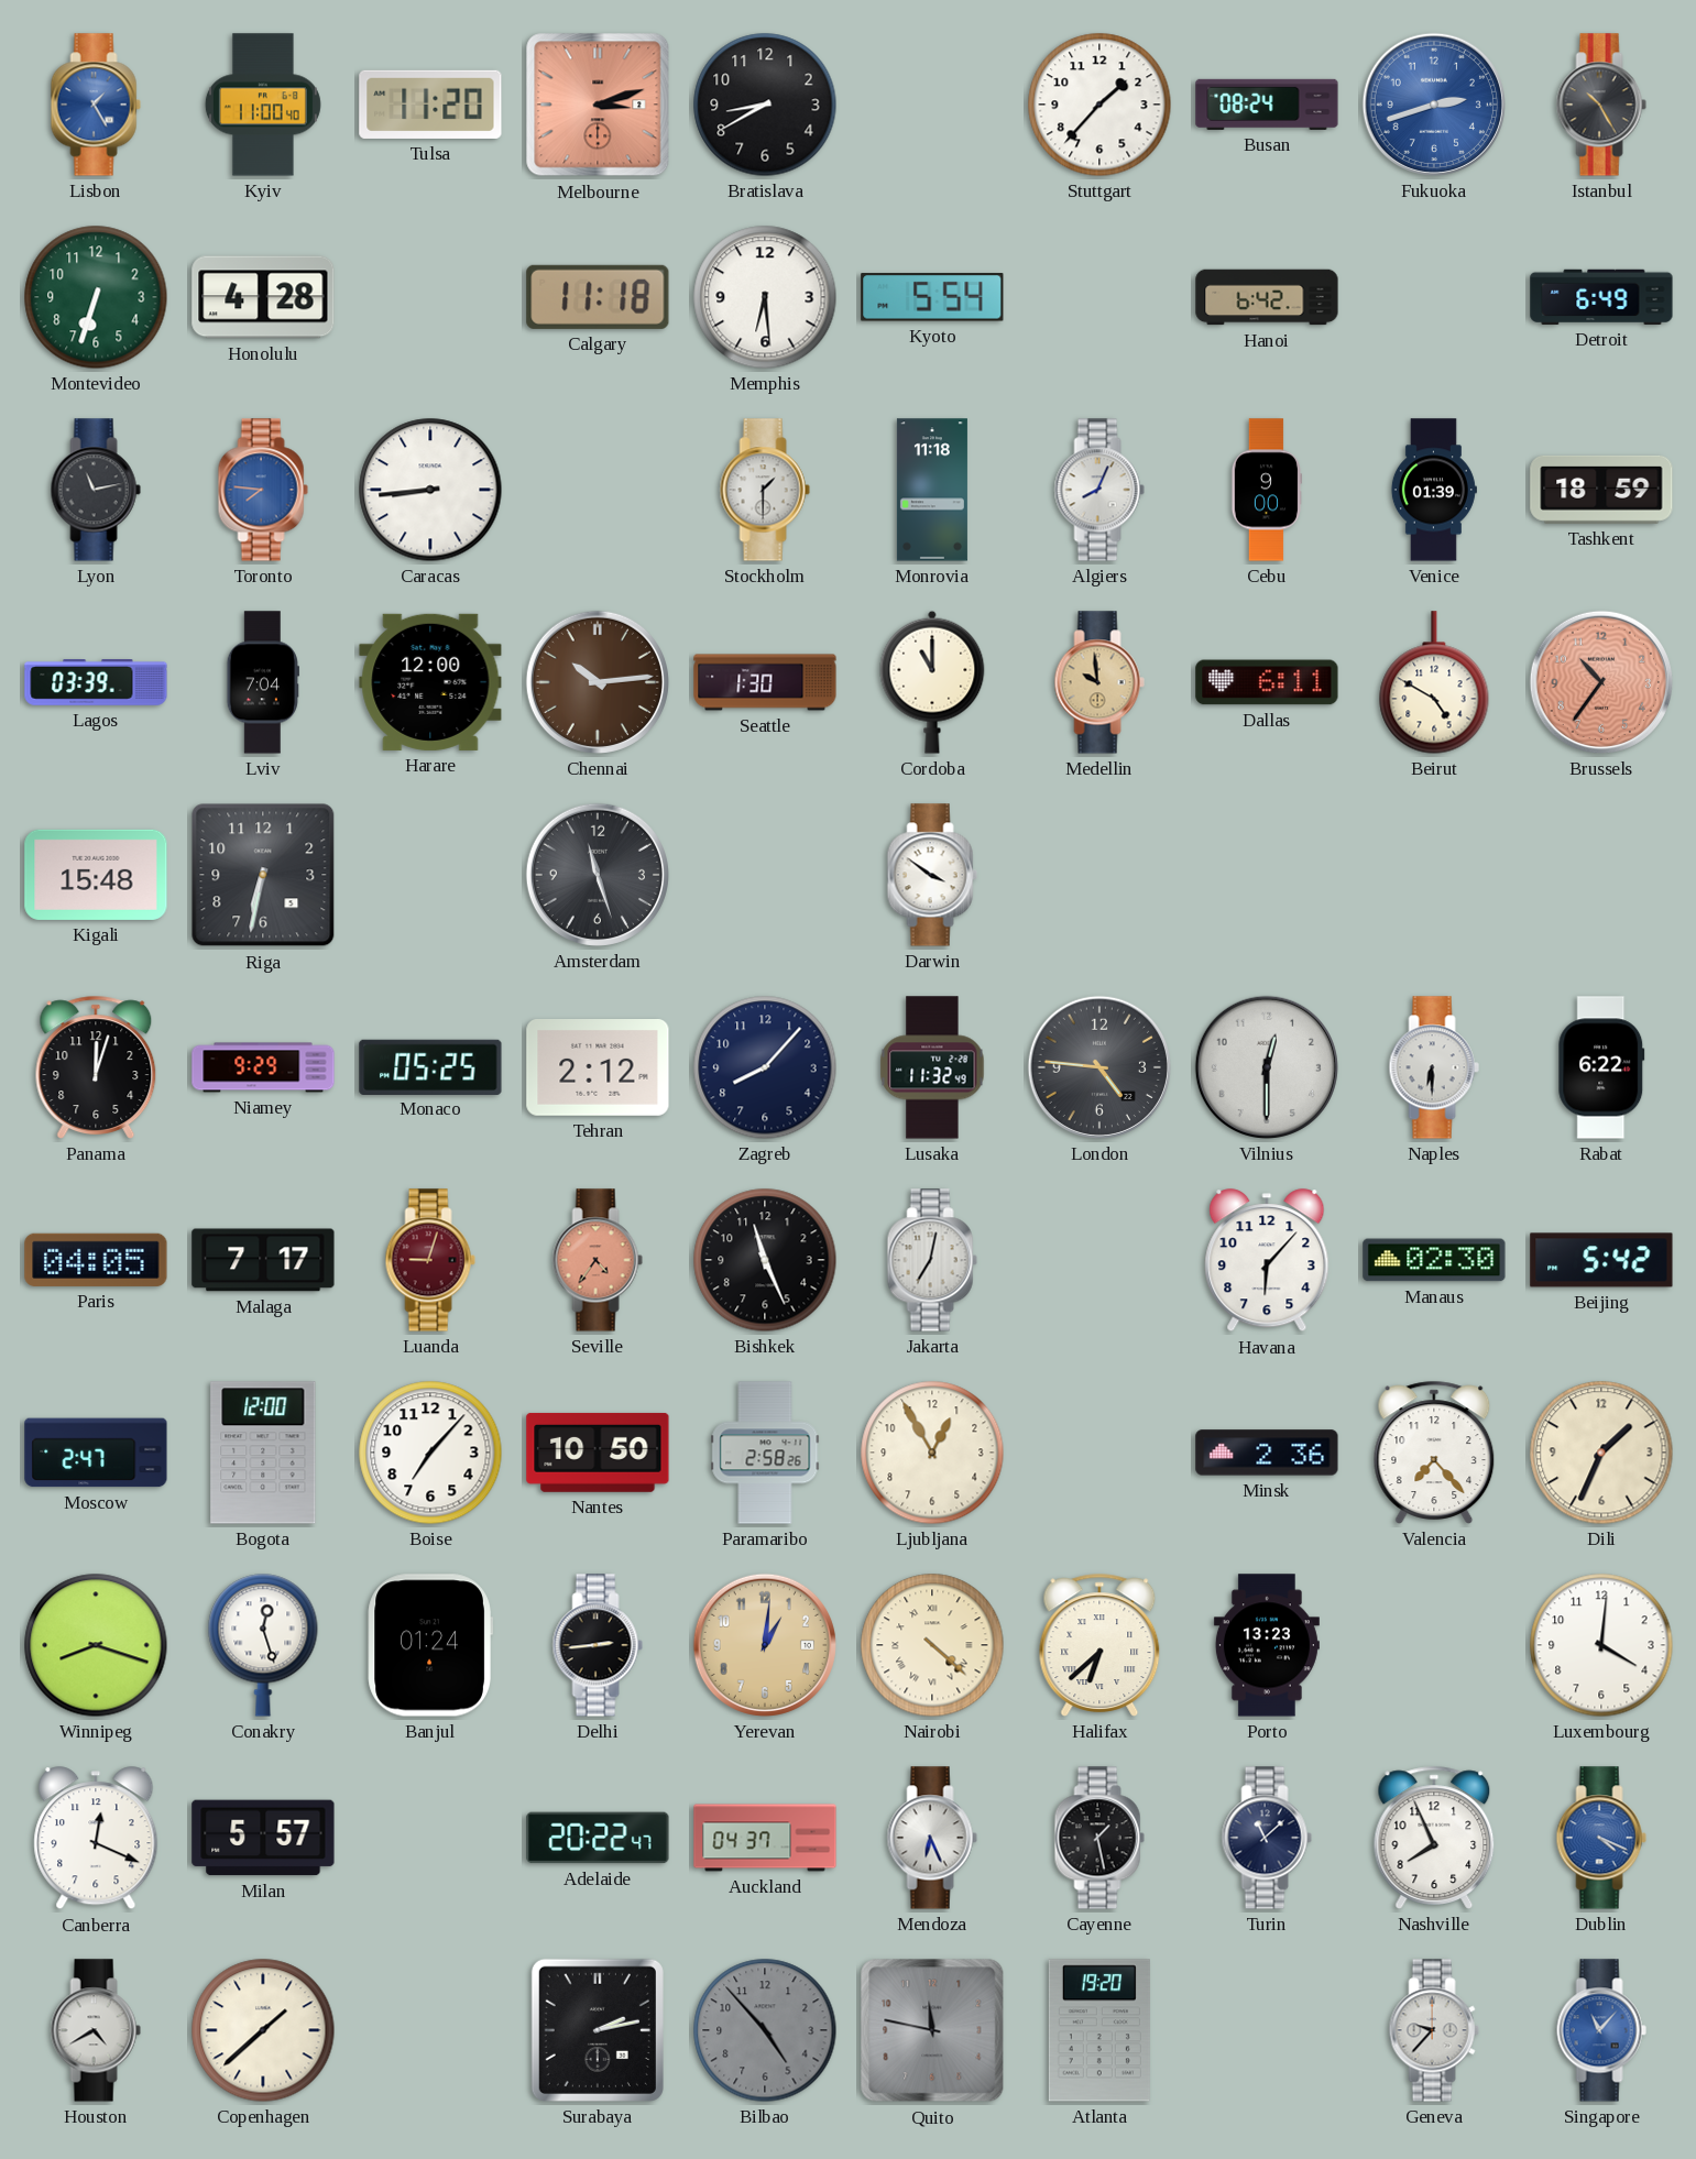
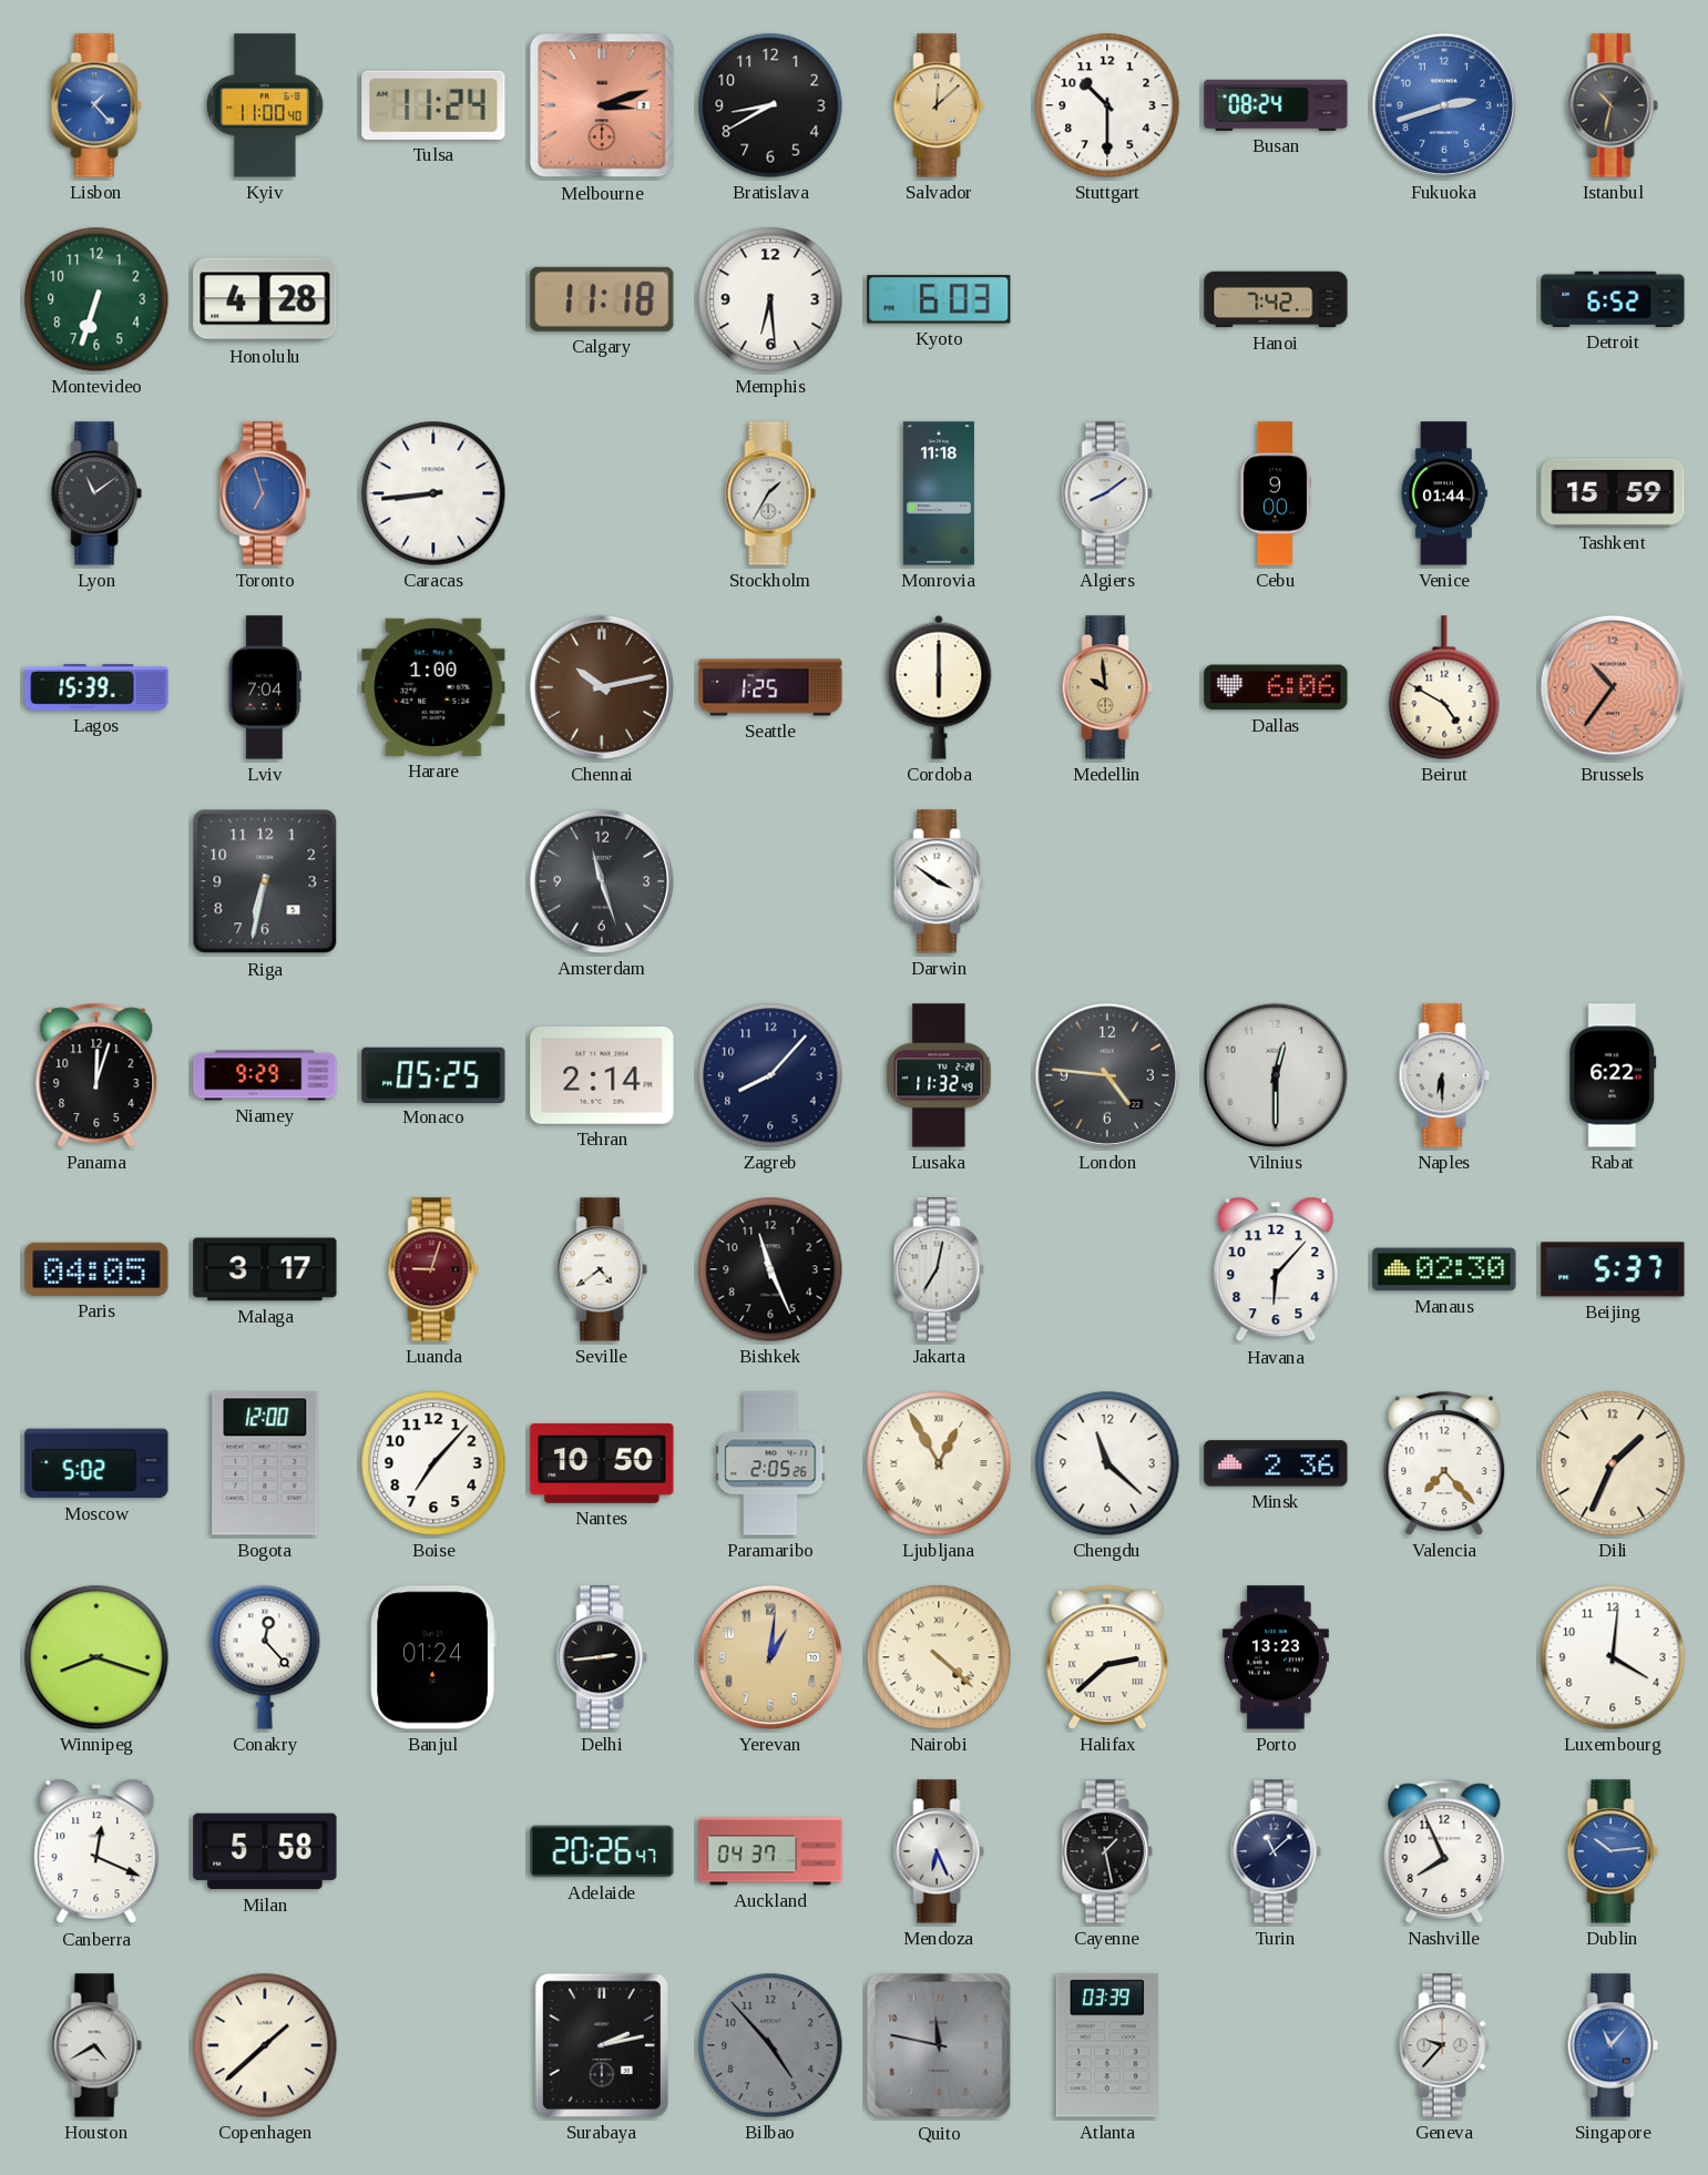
Lisbon: 1:25 -> 1:23
Tulsa: 11:20 -> 11:24
Salvador: none -> 12:08
Stuttgart: 1:37 -> 10:30
Istanbul: 10:25 -> 10:32
Kyoto: 5:54 -> 6:03
Hanoi: 6:42 -> 7:42
Detroit: 6:49 -> 6:52
Lyon: 11:13 -> 11:09
Toronto: 7:46 -> 6:57
Stockholm: 1:30 -> 1:35
Algiers: 8:04 -> 8:09
Venice: 01:39 -> 01:44
Tashkent: 18:59 -> 15:59
Lagos: 03:39 -> 15:39
Harare: 12:00 -> 1:00
Chennai: 10:14 -> 10:13
Seattle: 1:30 -> 1:25
Cordoba: 11:00 -> 6:00
Dallas: 6:11 -> 6:06
Kigali: 15:48 -> none
Tehran: 2:12 -> 2:14
Malaga: 7:17 -> 3:17
Seville: 4:36 -> 4:39
Seville dial: salmon -> white
Beijing: 5:42 -> 5:37
Moscow: 2:47 -> 5:02
Paramaribo: 2:58 -> 2:05
Ljubljana numerals: Arabic -> Roman
Chengdu: none -> 11:22
Conakry: 12:27 -> 12:23
Halifax: 6:38 -> 2:38
Milan: 5:57 -> 5:58
Adelaide: 20:22 -> 20:26
Dublin: 4:19 -> 10:14
Atlanta: 19:20 -> 03:39
